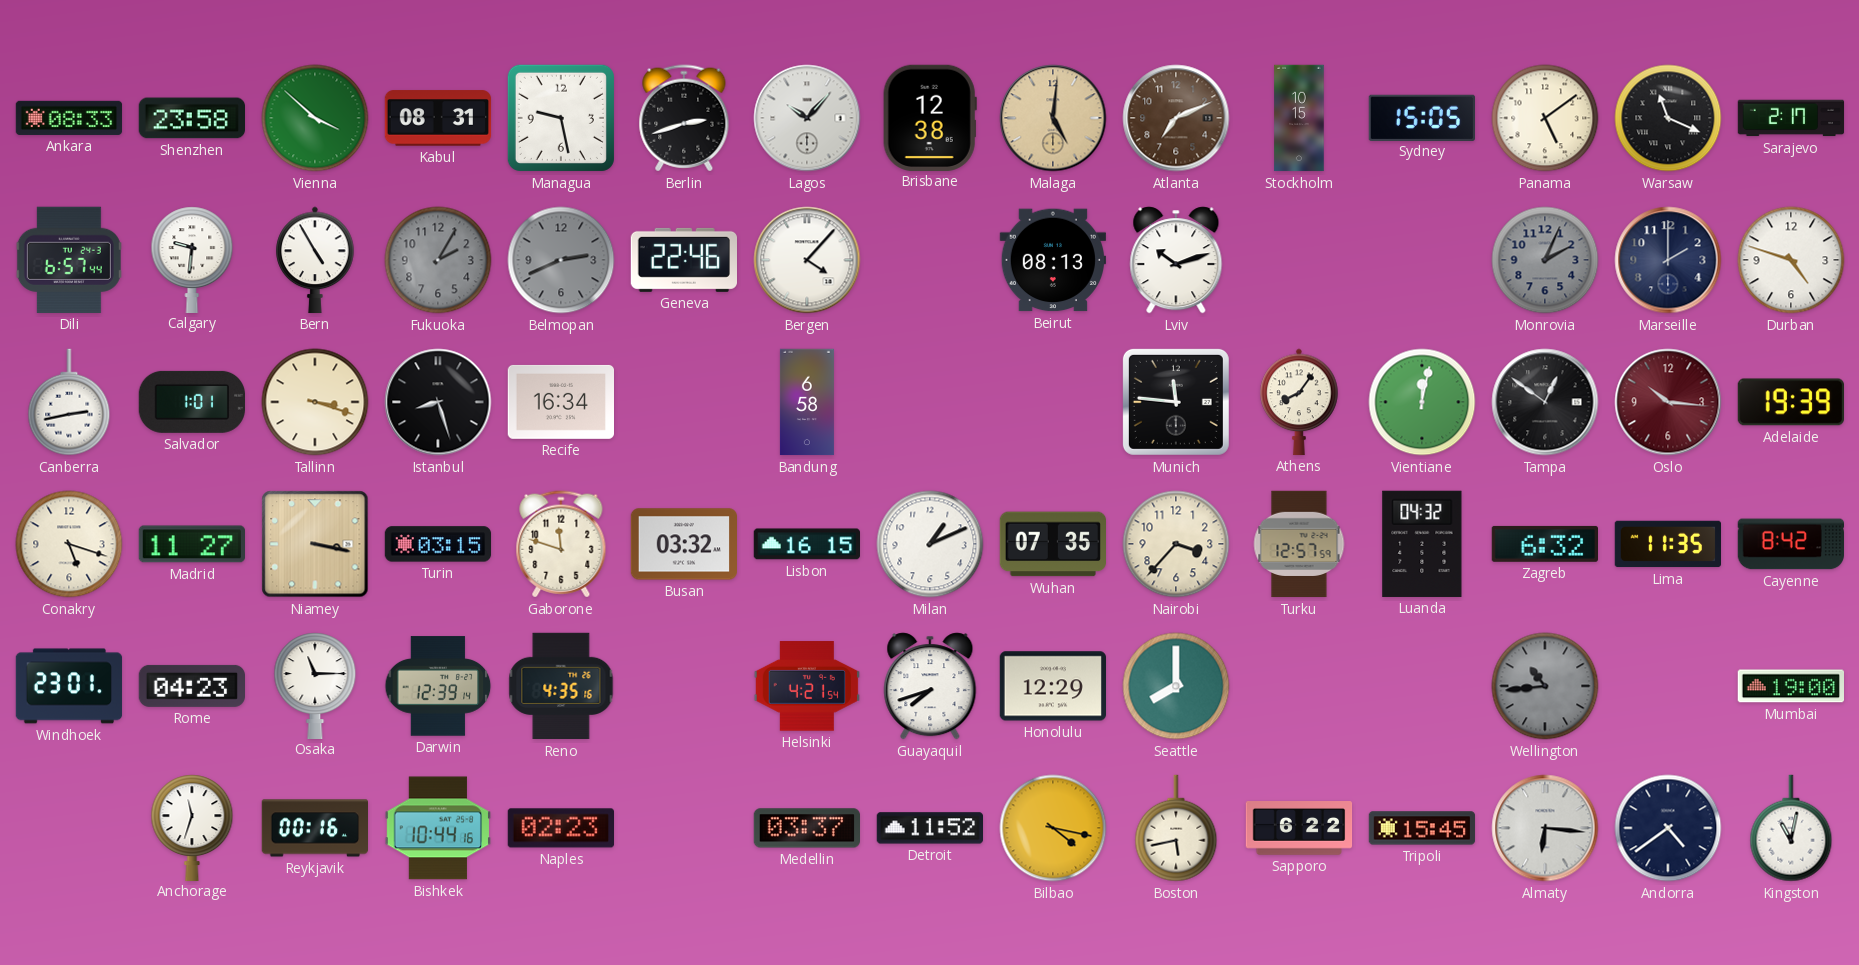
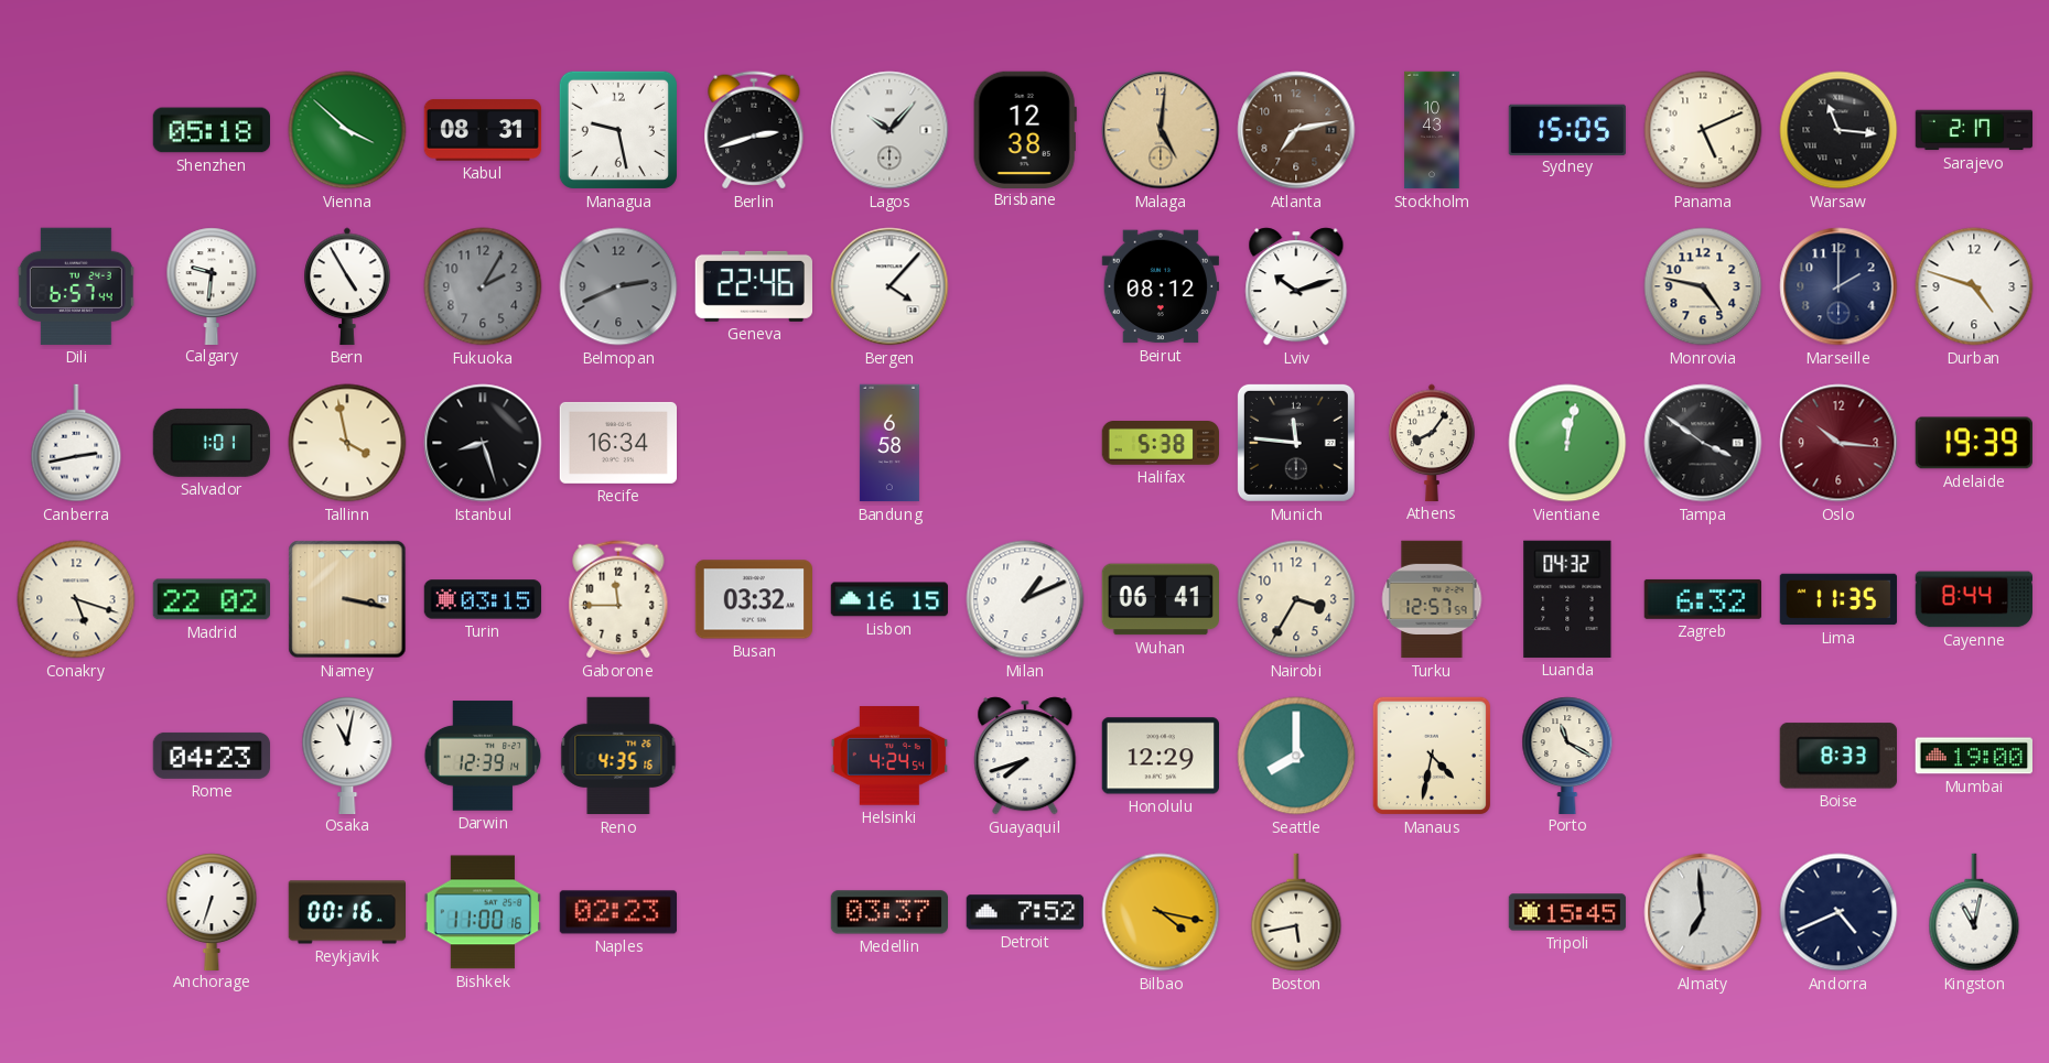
Ankara: 08:33 -> none
Shenzhen: 23:58 -> 05:18
Atlanta: 7:11 -> 7:13
Stockholm: 10:15 -> 10:43
Panama: 5:09 -> 5:11
Warsaw: 11:19 -> 11:16
Beirut: 08:13 -> 08:12
Monrovia: 2:04 -> 4:47
Monrovia dial: grey -> cream
Tallinn: 3:18 -> 3:58
Halifax: none -> 5:38
Tampa: 12:51 -> 3:51
Madrid: 11:27 -> 22:02
Gaborone: 11:48 -> 11:45
Wuhan: 07:35 -> 06:41
Nairobi: 3:37 -> 3:35
Cayenne: 8:42 -> 8:44
Windhoek: 23:01 -> none
Osaka: 11:15 -> 11:02
Helsinki: 4:21 -> 4:24
Manaus: none -> 4:32
Porto: none -> 11:20
Wellington: 10:44 -> none
Boise: none -> 8:33
Anchorage: 11:33 -> 6:33
Bishkek: 10:44 -> 11:00
Detroit: 11:52 -> 7:52
Sapporo: 6:22 -> none
Almaty: 6:16 -> 6:59
Andorra: 4:39 -> 4:41
